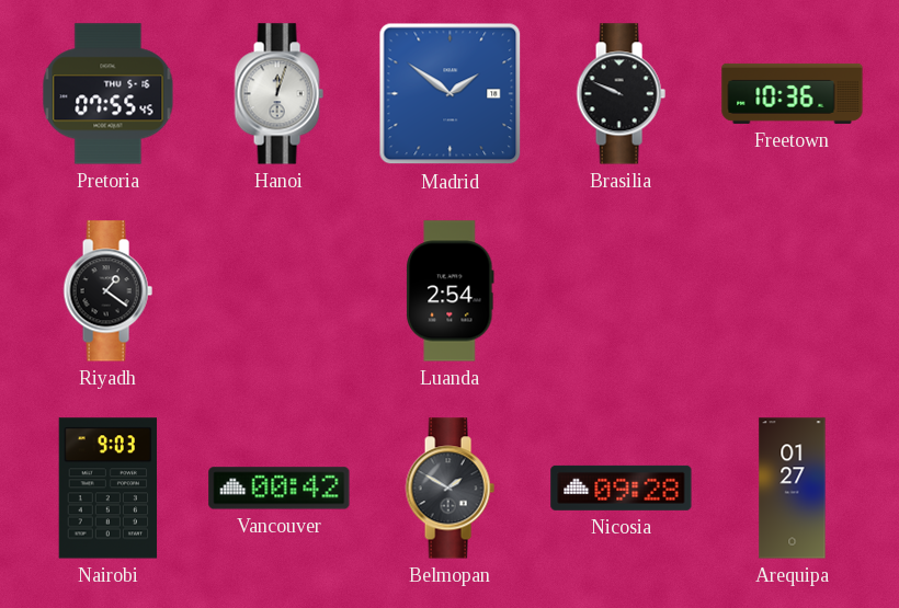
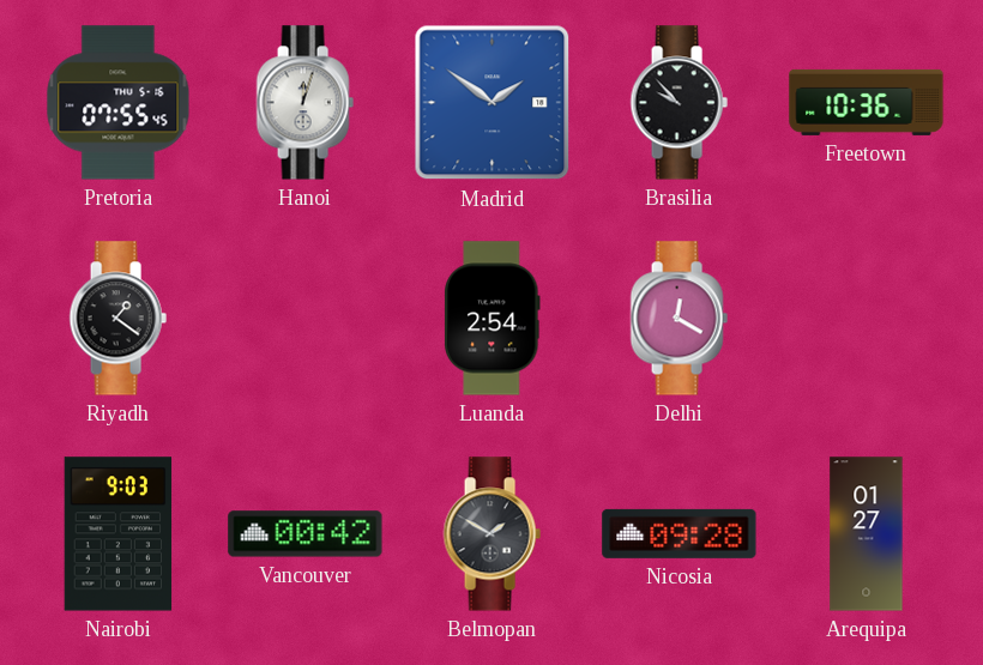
Brasilia: 9:49 -> 9:53
Delhi: none -> 12:20
